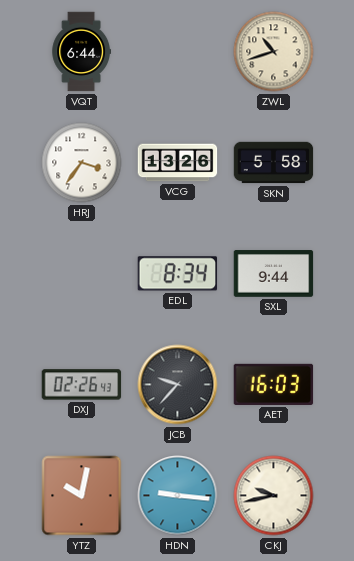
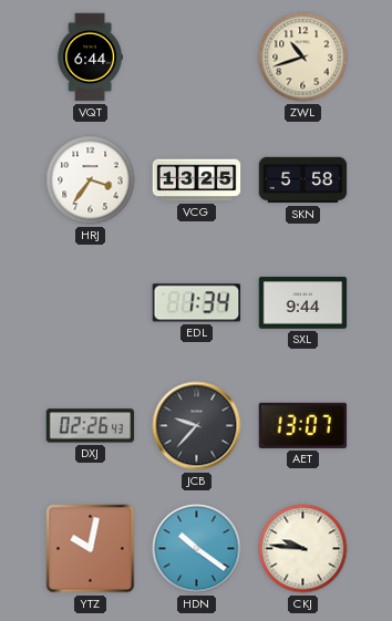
VCG: 13:26 -> 13:25
EDL: 8:34 -> 1:34
AET: 16:03 -> 13:07
HDN: 9:16 -> 10:21
CKJ: 9:43 -> 9:46
